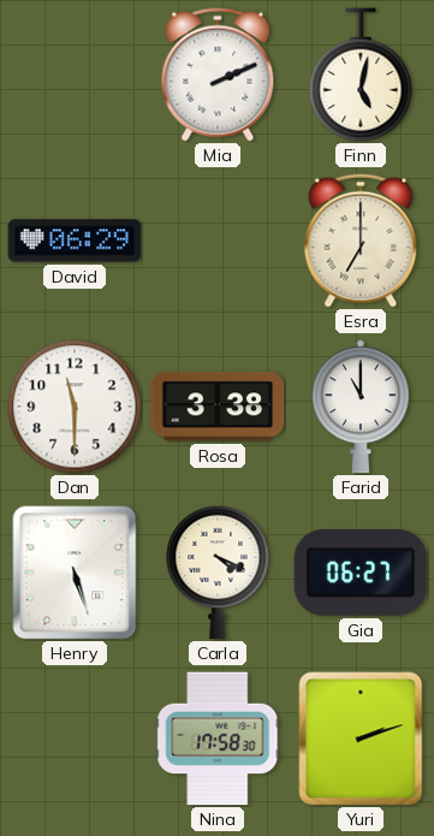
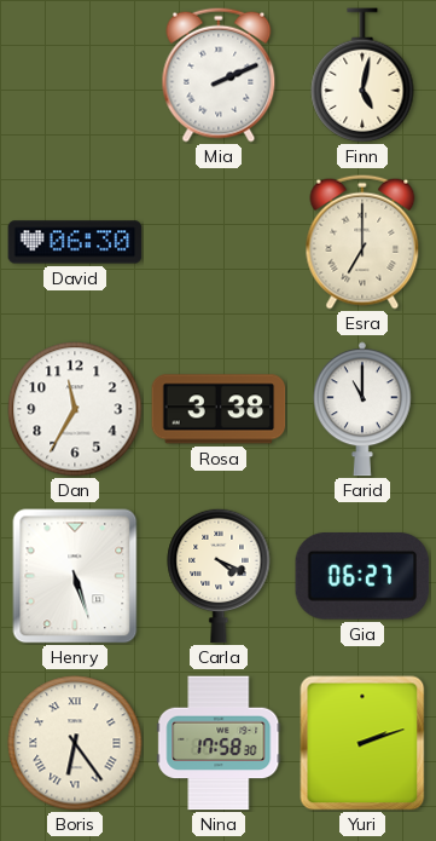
David: 06:29 -> 06:30
Dan: 11:30 -> 11:35
Boris: none -> 6:24
